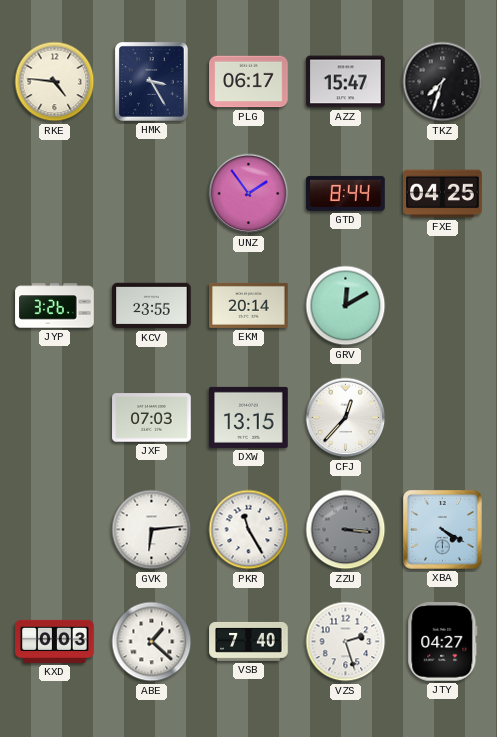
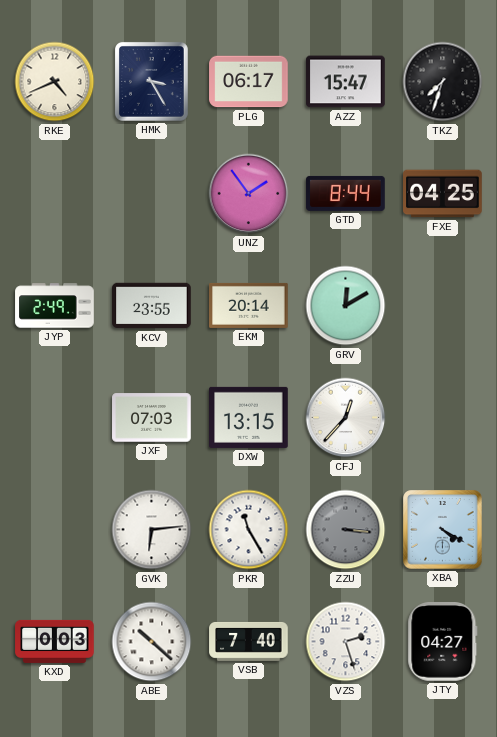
RKE: 4:46 -> 4:41
JYP: 3:26 -> 2:49
ABE: 1:22 -> 10:22
